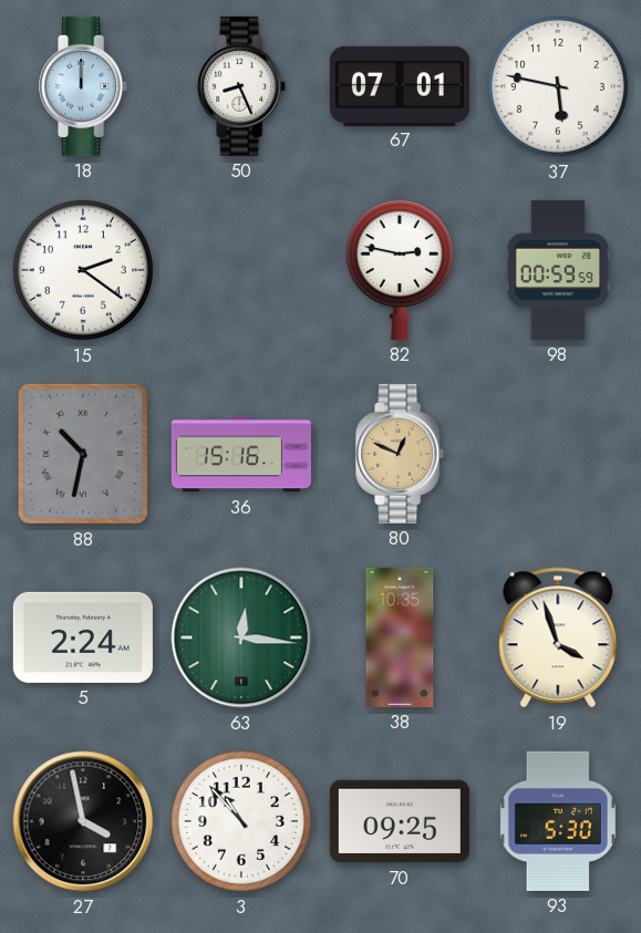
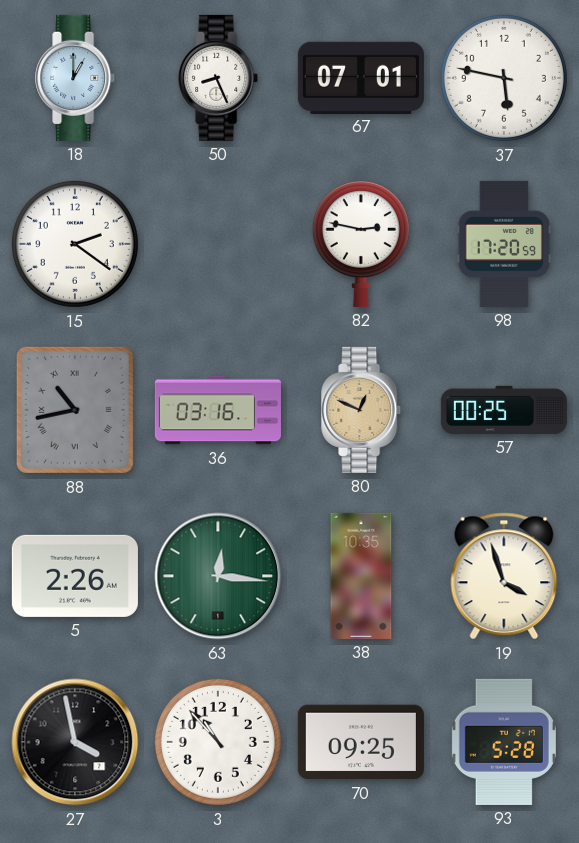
18: 12:00 -> 1:00
98: 00:59 -> 17:20
88: 10:32 -> 10:43
36: 15:16 -> 03:16
57: none -> 00:25
5: 2:24 -> 2:26
93: 5:30 -> 5:28
